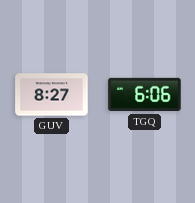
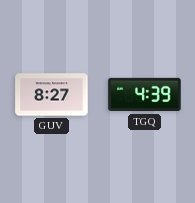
TGQ: 6:06 -> 4:39
